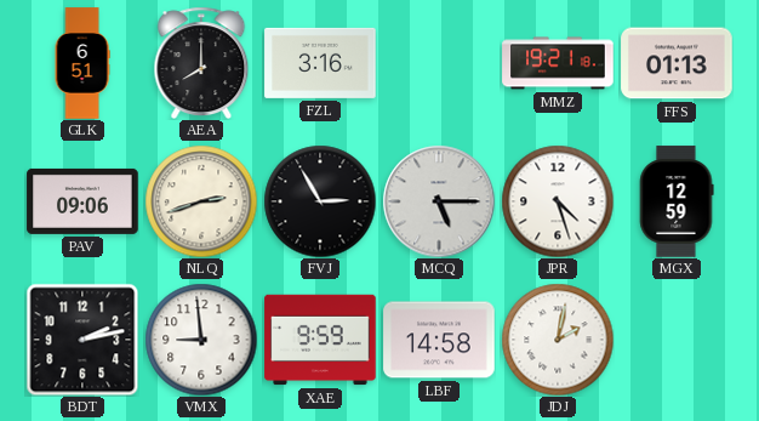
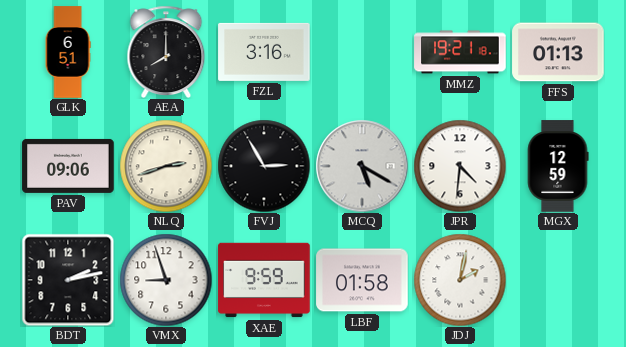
MCQ: 5:15 -> 5:20
JPR: 4:27 -> 4:31
VMX: 8:59 -> 8:57
LBF: 14:58 -> 01:58
